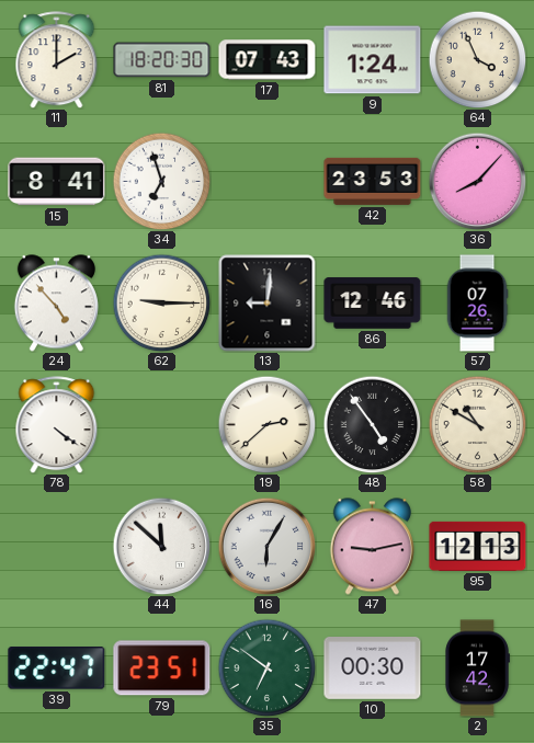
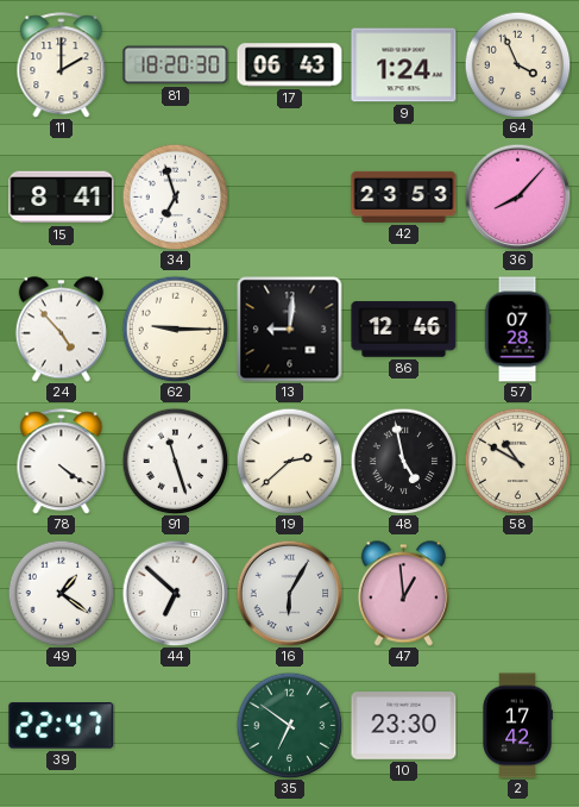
17: 07:43 -> 06:43
57: 07:26 -> 07:28
91: none -> 11:27
48: 4:54 -> 4:58
49: none -> 1:21
44: 11:52 -> 6:52
47: 9:13 -> 12:59
95: 12:13 -> none
79: 23:51 -> none
10: 00:30 -> 23:30
